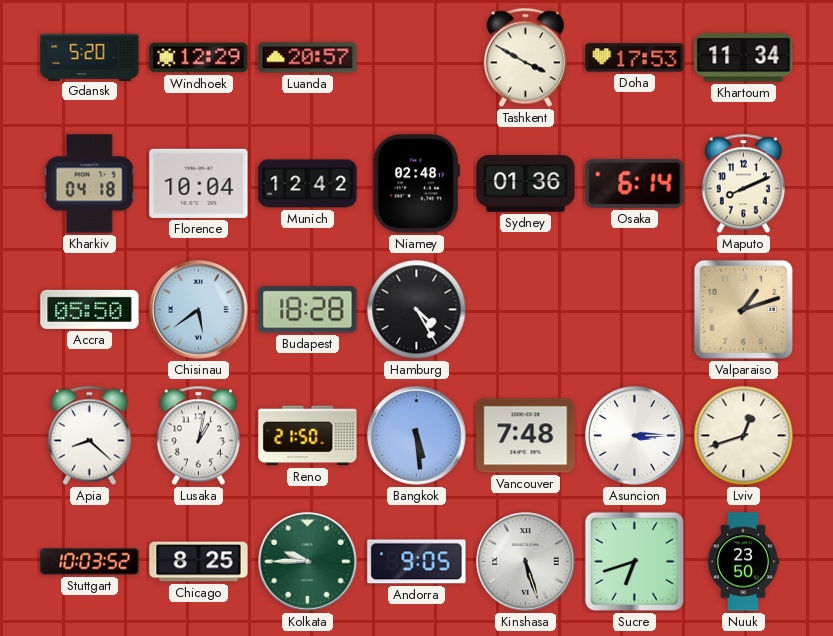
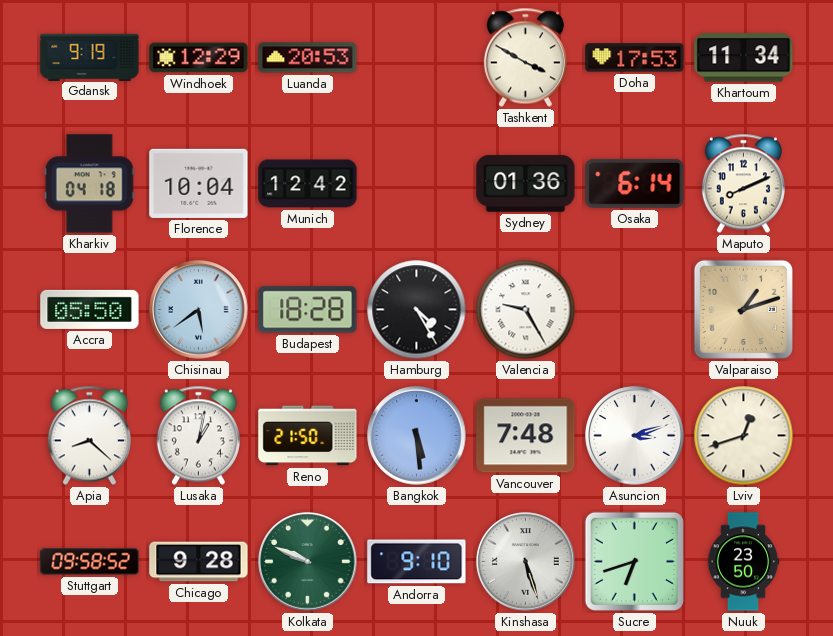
Gdansk: 5:20 -> 9:19
Luanda: 20:57 -> 20:53
Niamey: 02:48 -> none
Valencia: none -> 9:25
Asuncion: 3:15 -> 3:12
Stuttgart: 10:03 -> 09:58
Chicago: 8:25 -> 9:28
Kolkata: 9:45 -> 9:49
Andorra: 9:05 -> 9:10
